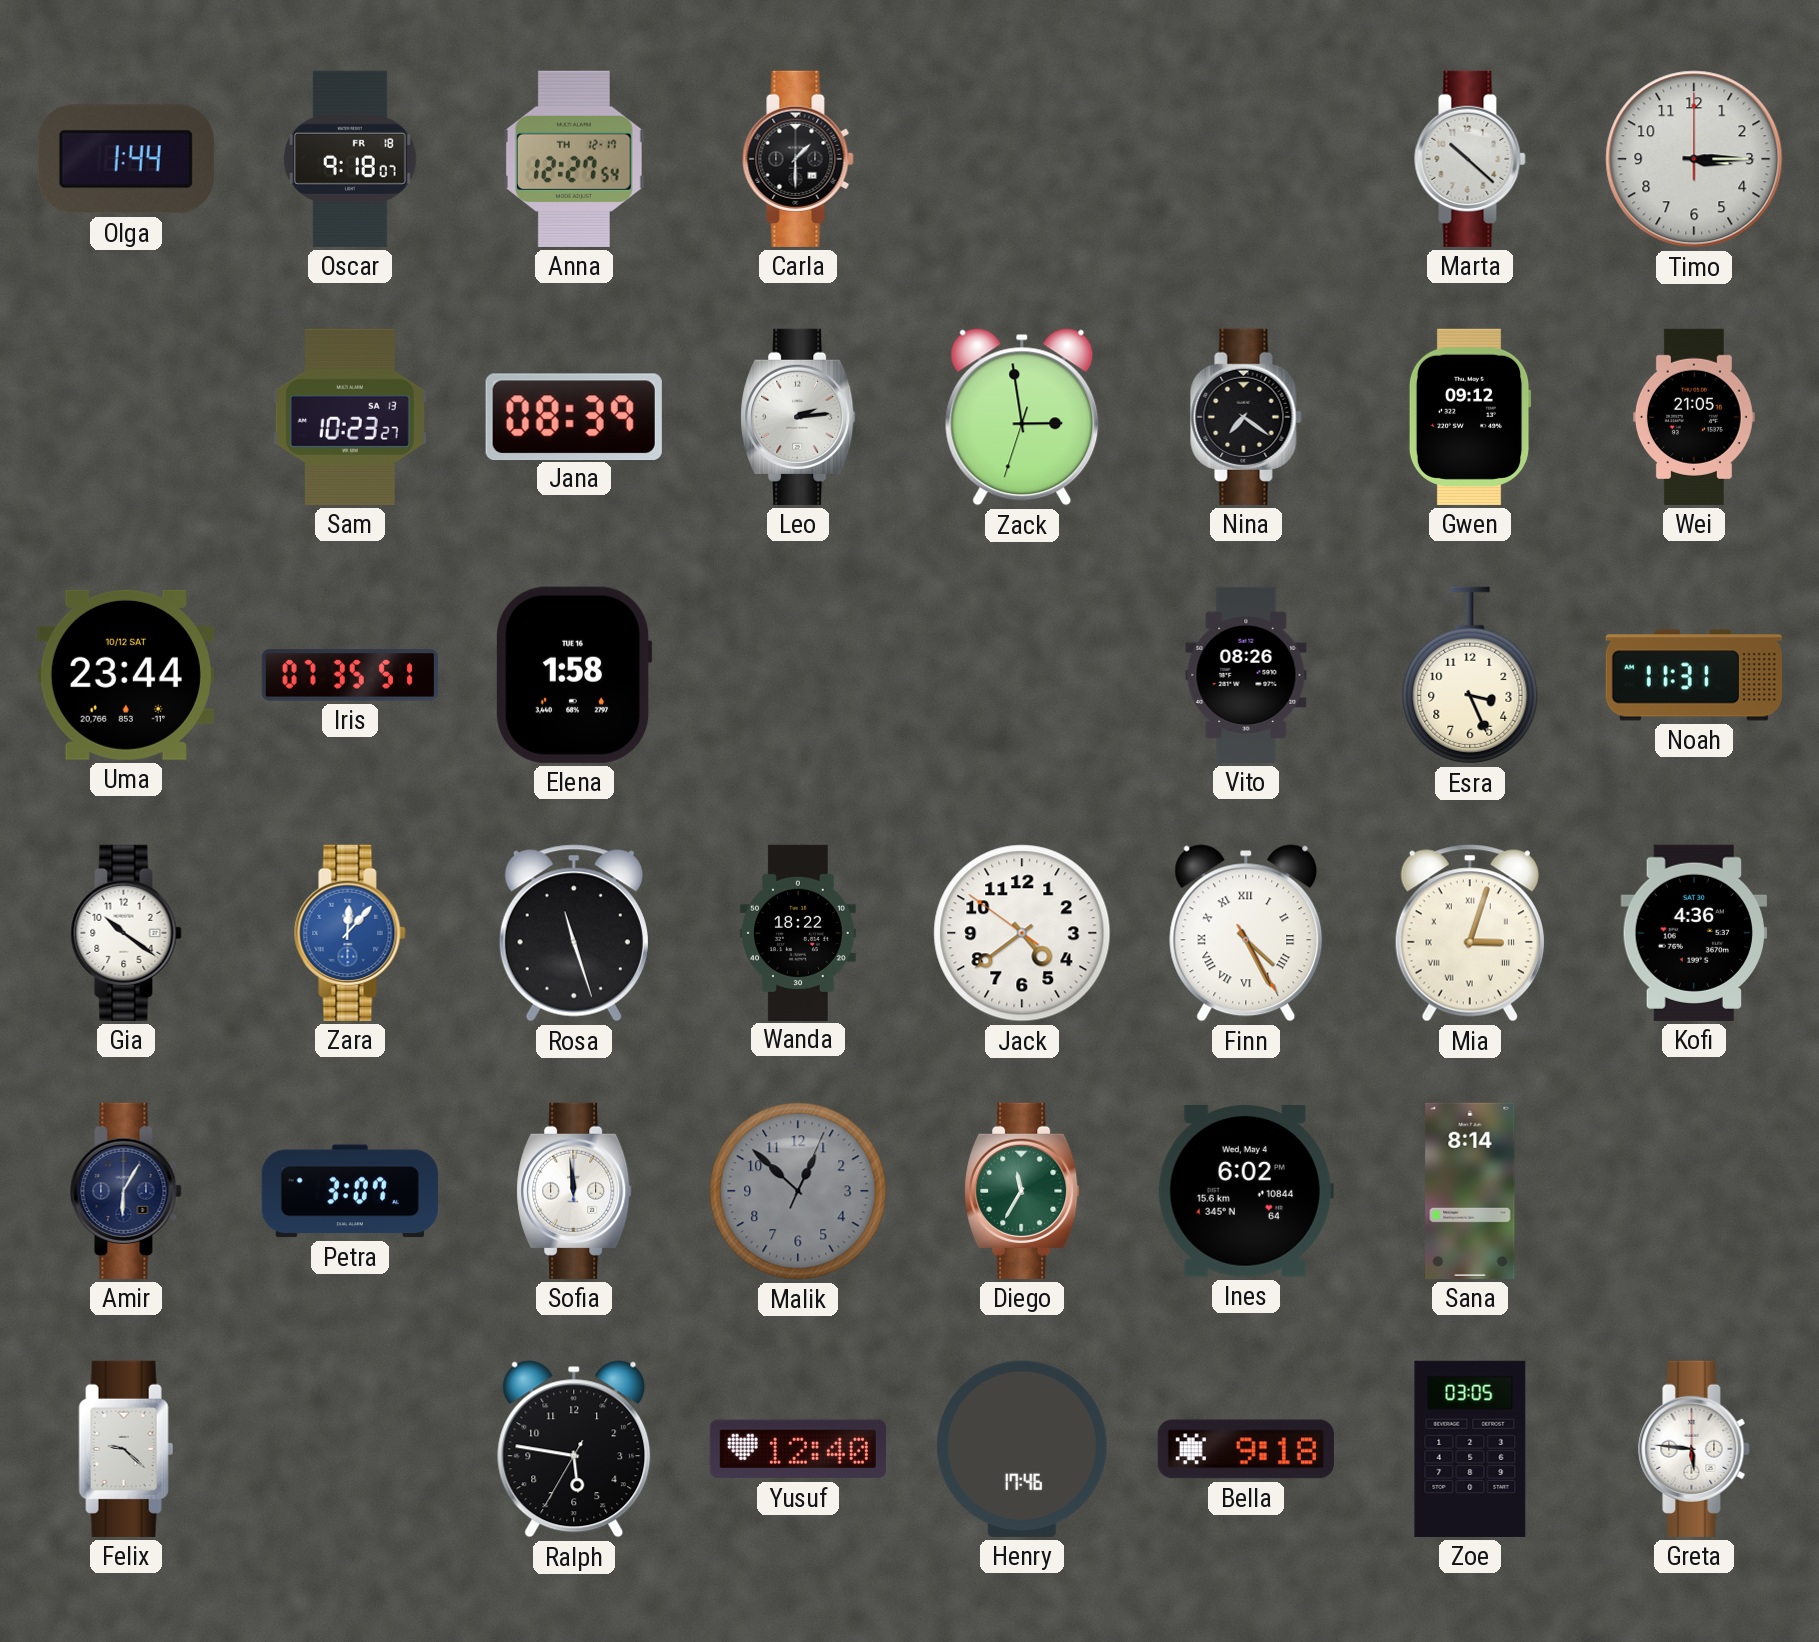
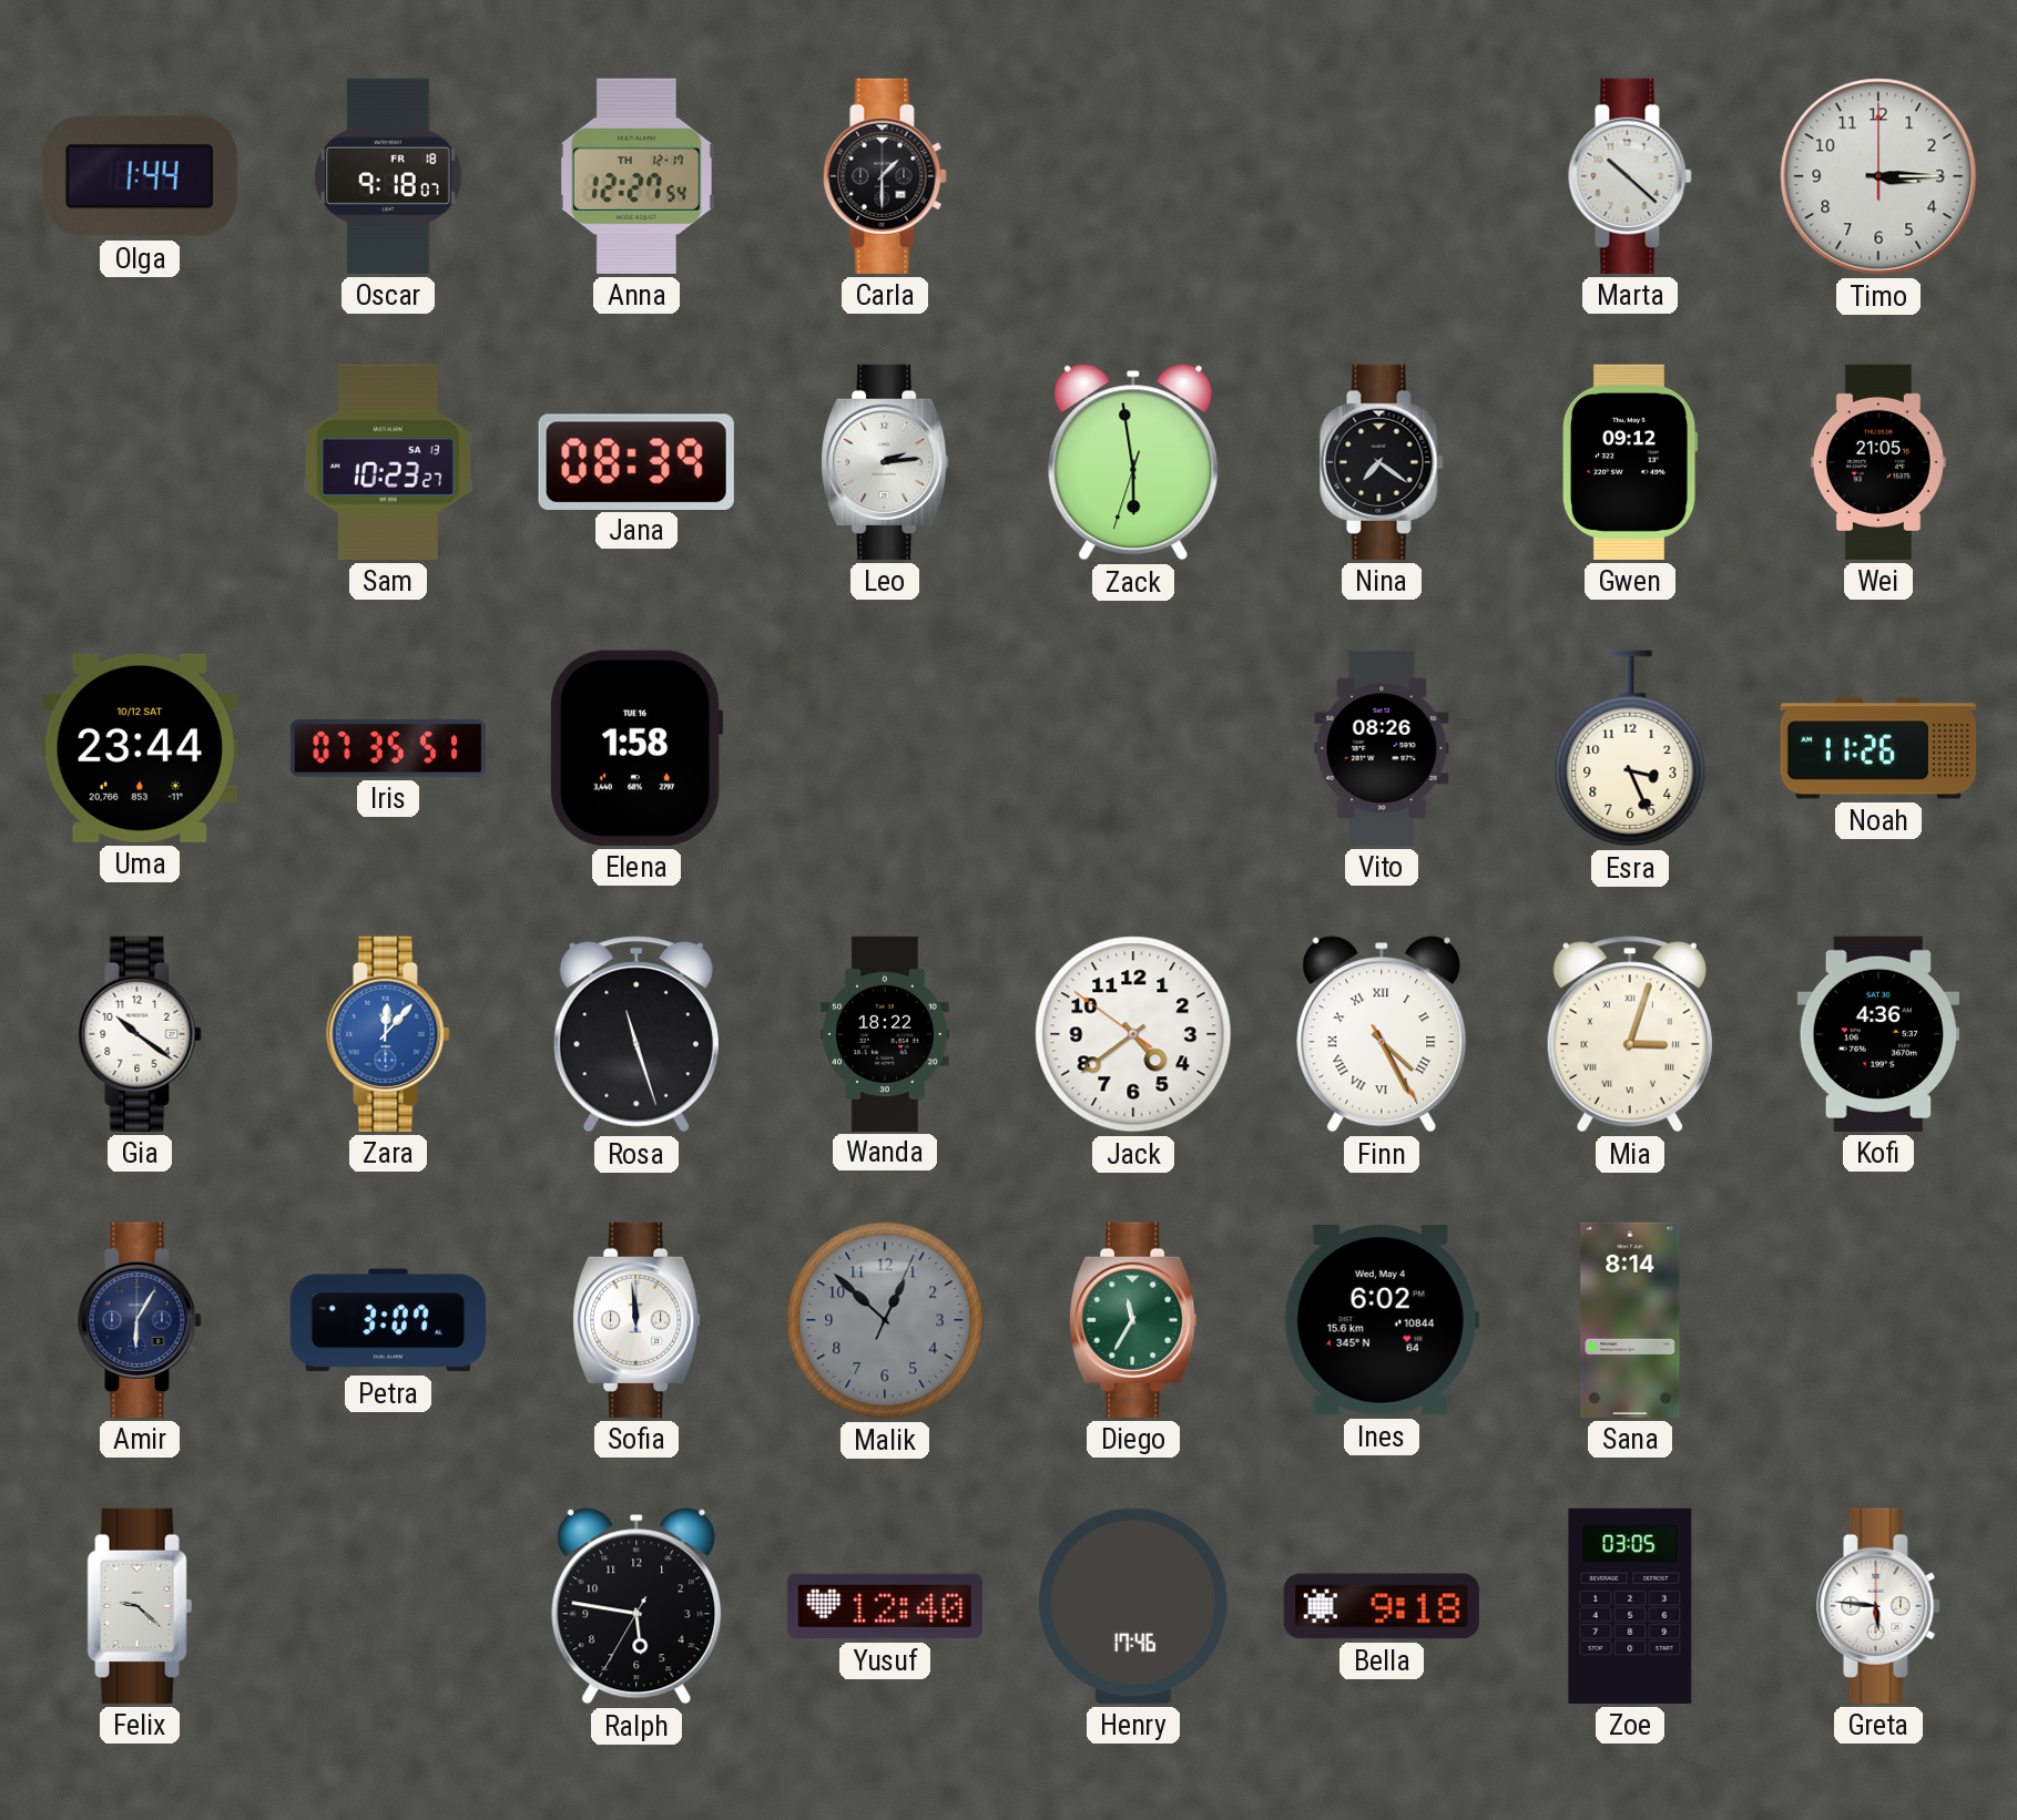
Zack: 2:58 -> 5:58
Noah: 11:31 -> 11:26
